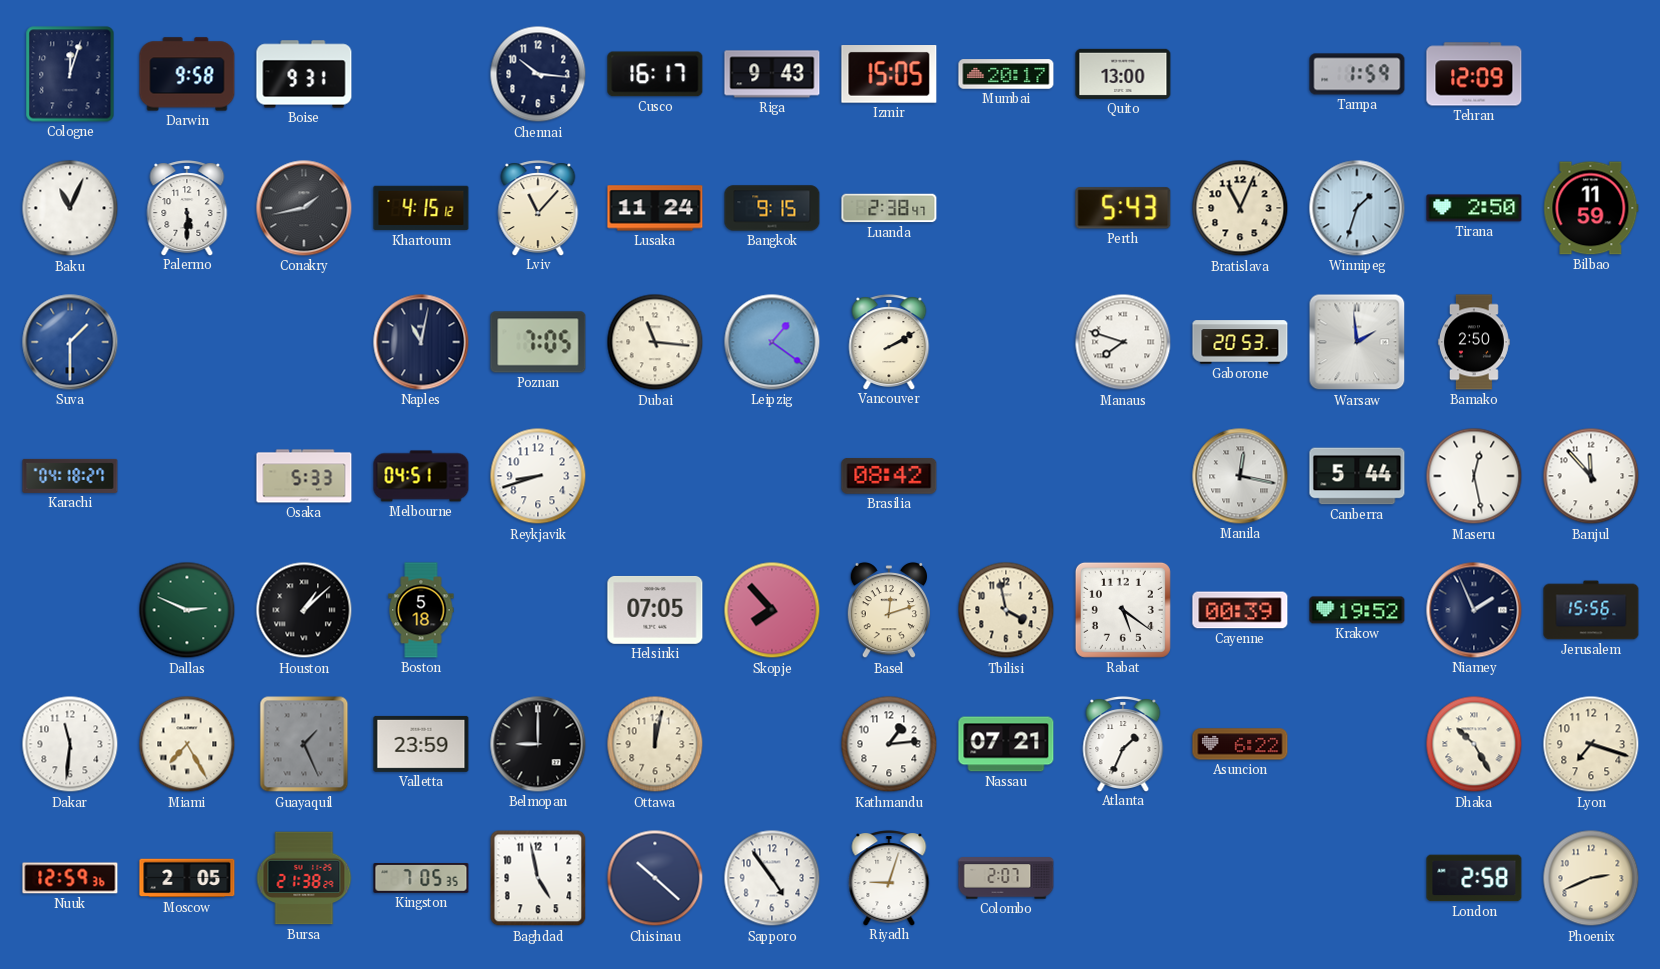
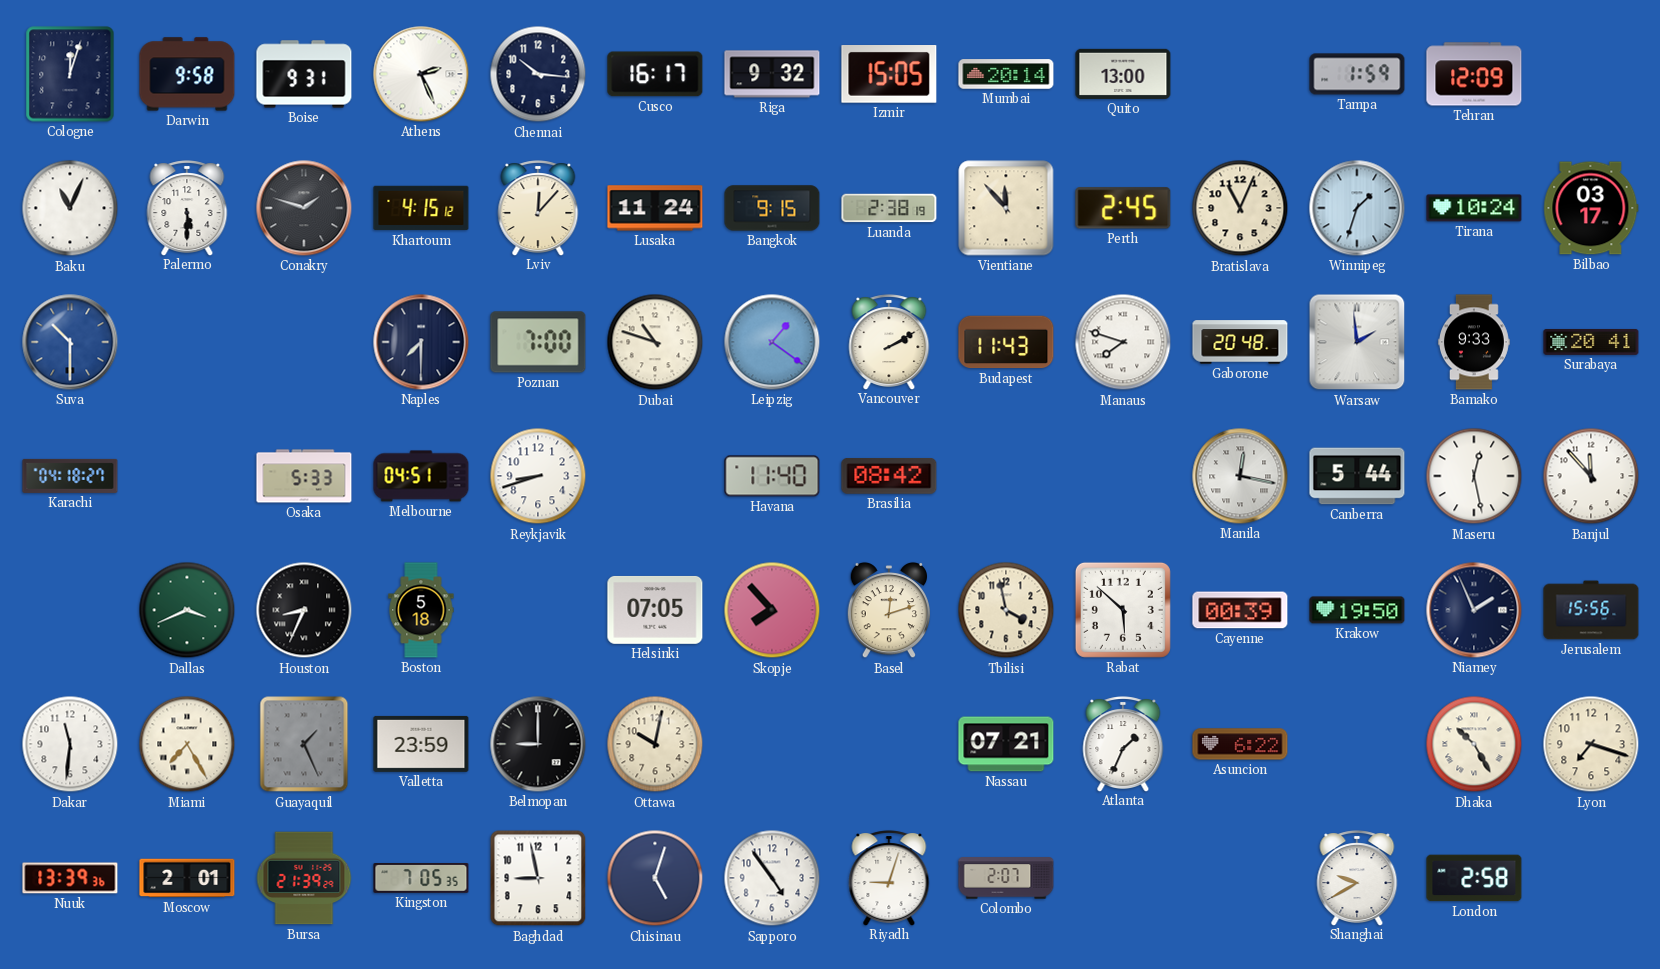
Athens: none -> 2:26
Riga: 9:43 -> 9:32
Mumbai: 20:17 -> 20:14
Conakry: 1:43 -> 1:48
Lviv: 11:07 -> 12:07
Luanda: 2:38:47 -> 2:38:19
Vientiane: none -> 11:53
Perth: 5:43 -> 2:45
Tirana: 2:50 -> 10:24
Bilbao: 11:59 -> 03:17
Suva: 1:30 -> 10:30
Naples: 11:02 -> 7:30
Poznan: 7:05 -> 7:00
Dubai: 11:16 -> 10:48
Budapest: none -> 11:43
Gaborone: 20:53 -> 20:48
Bamako: 2:50 -> 9:33
Surabaya: none -> 20:41
Havana: none -> 11:40
Dallas: 2:49 -> 3:41
Houston: 1:08 -> 8:34
Rabat: 5:21 -> 5:52
Krakow: 19:52 -> 19:50
Ottawa: 12:02 -> 10:02
Kathmandu: 1:14 -> none
Nuuk: 12:59 -> 13:39
Moscow: 2:05 -> 2:01
Bursa: 21:38 -> 21:39
Baghdad: 4:58 -> 8:58
Chisinau: 10:22 -> 5:03
Shanghai: none -> 9:40
Phoenix: 2:41 -> none
